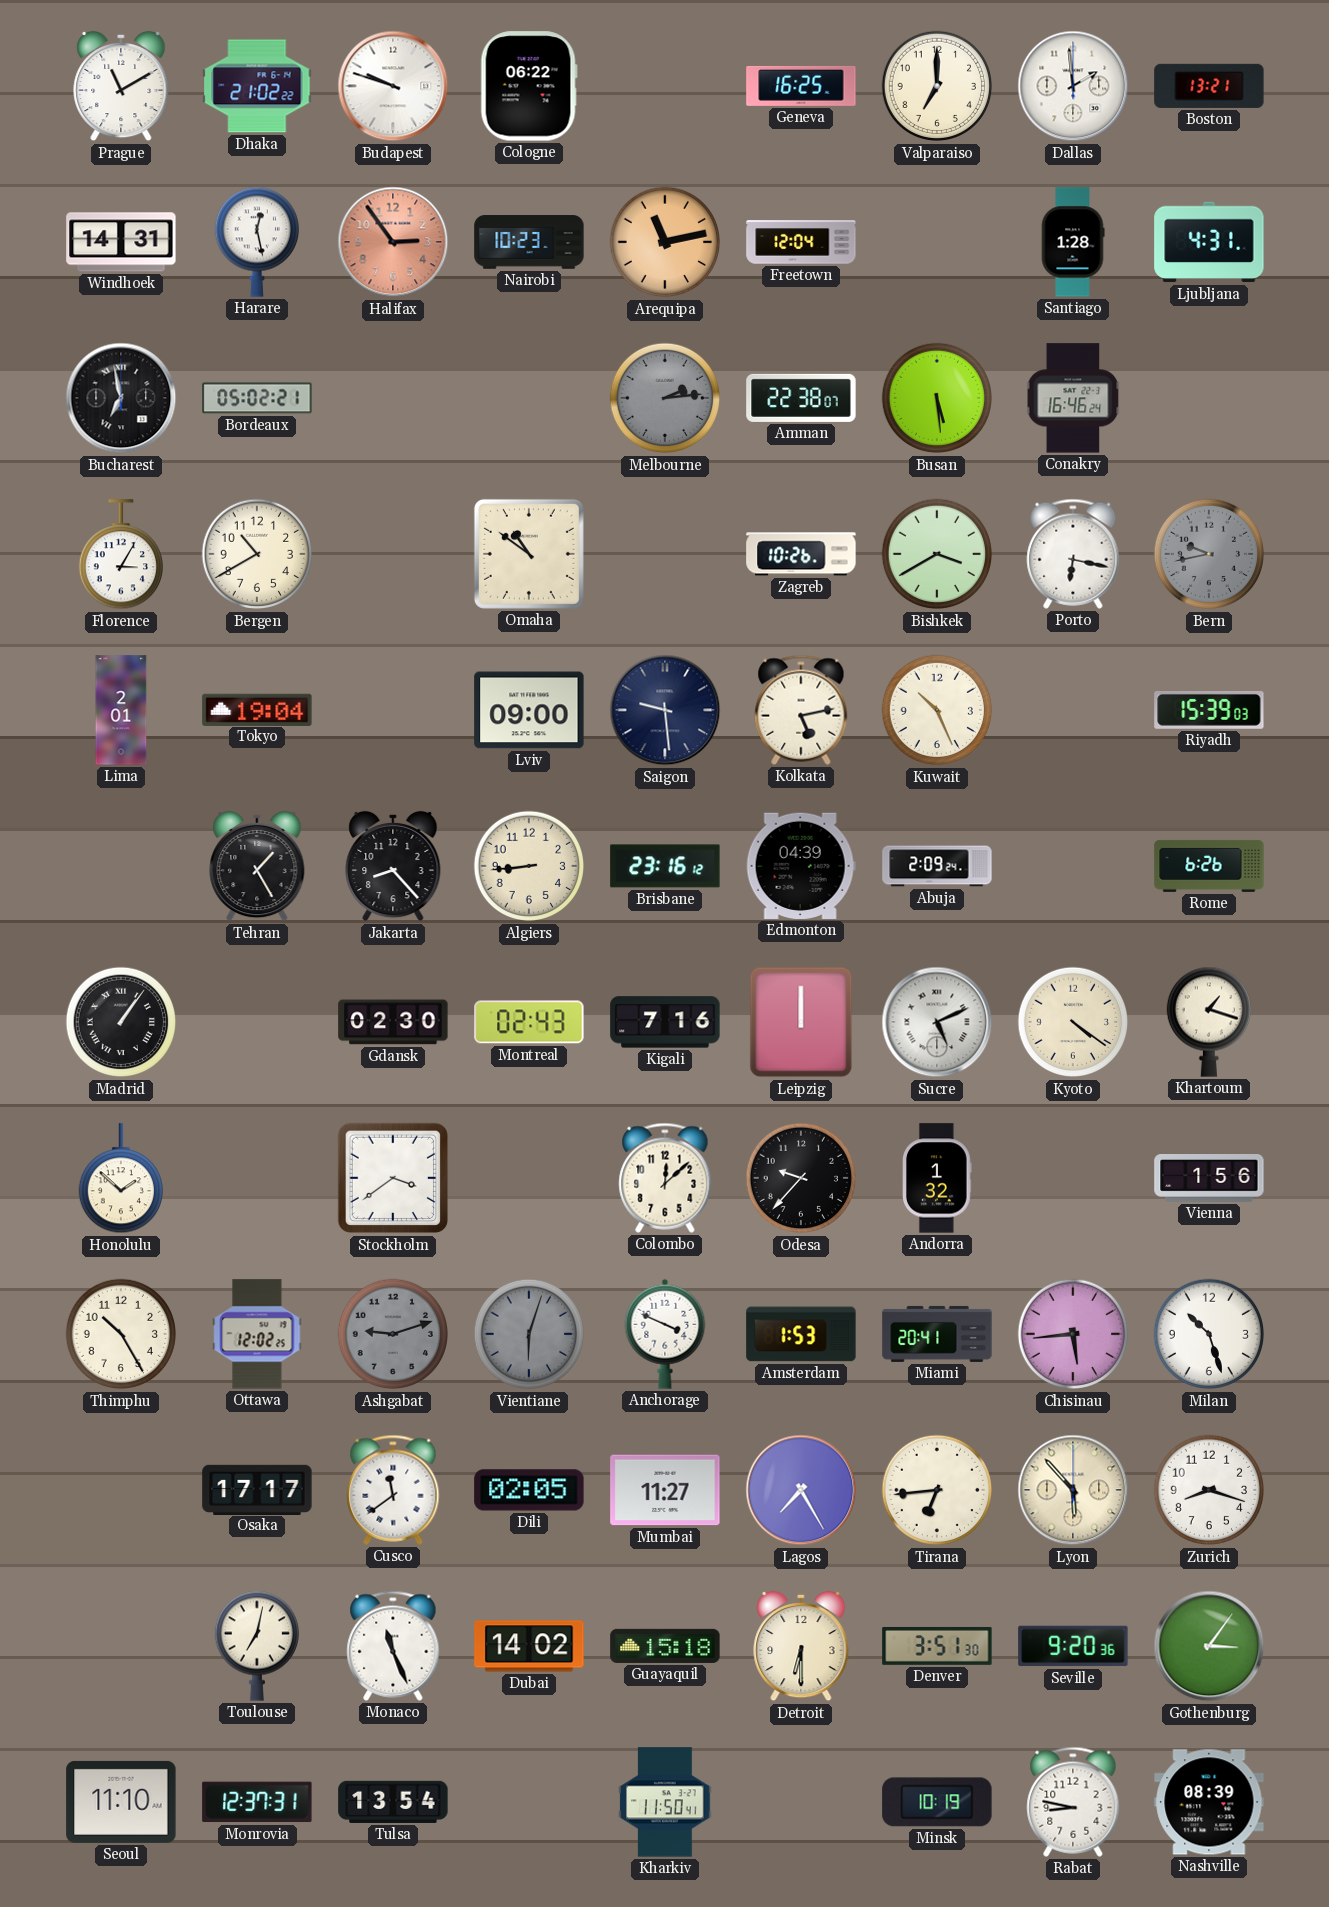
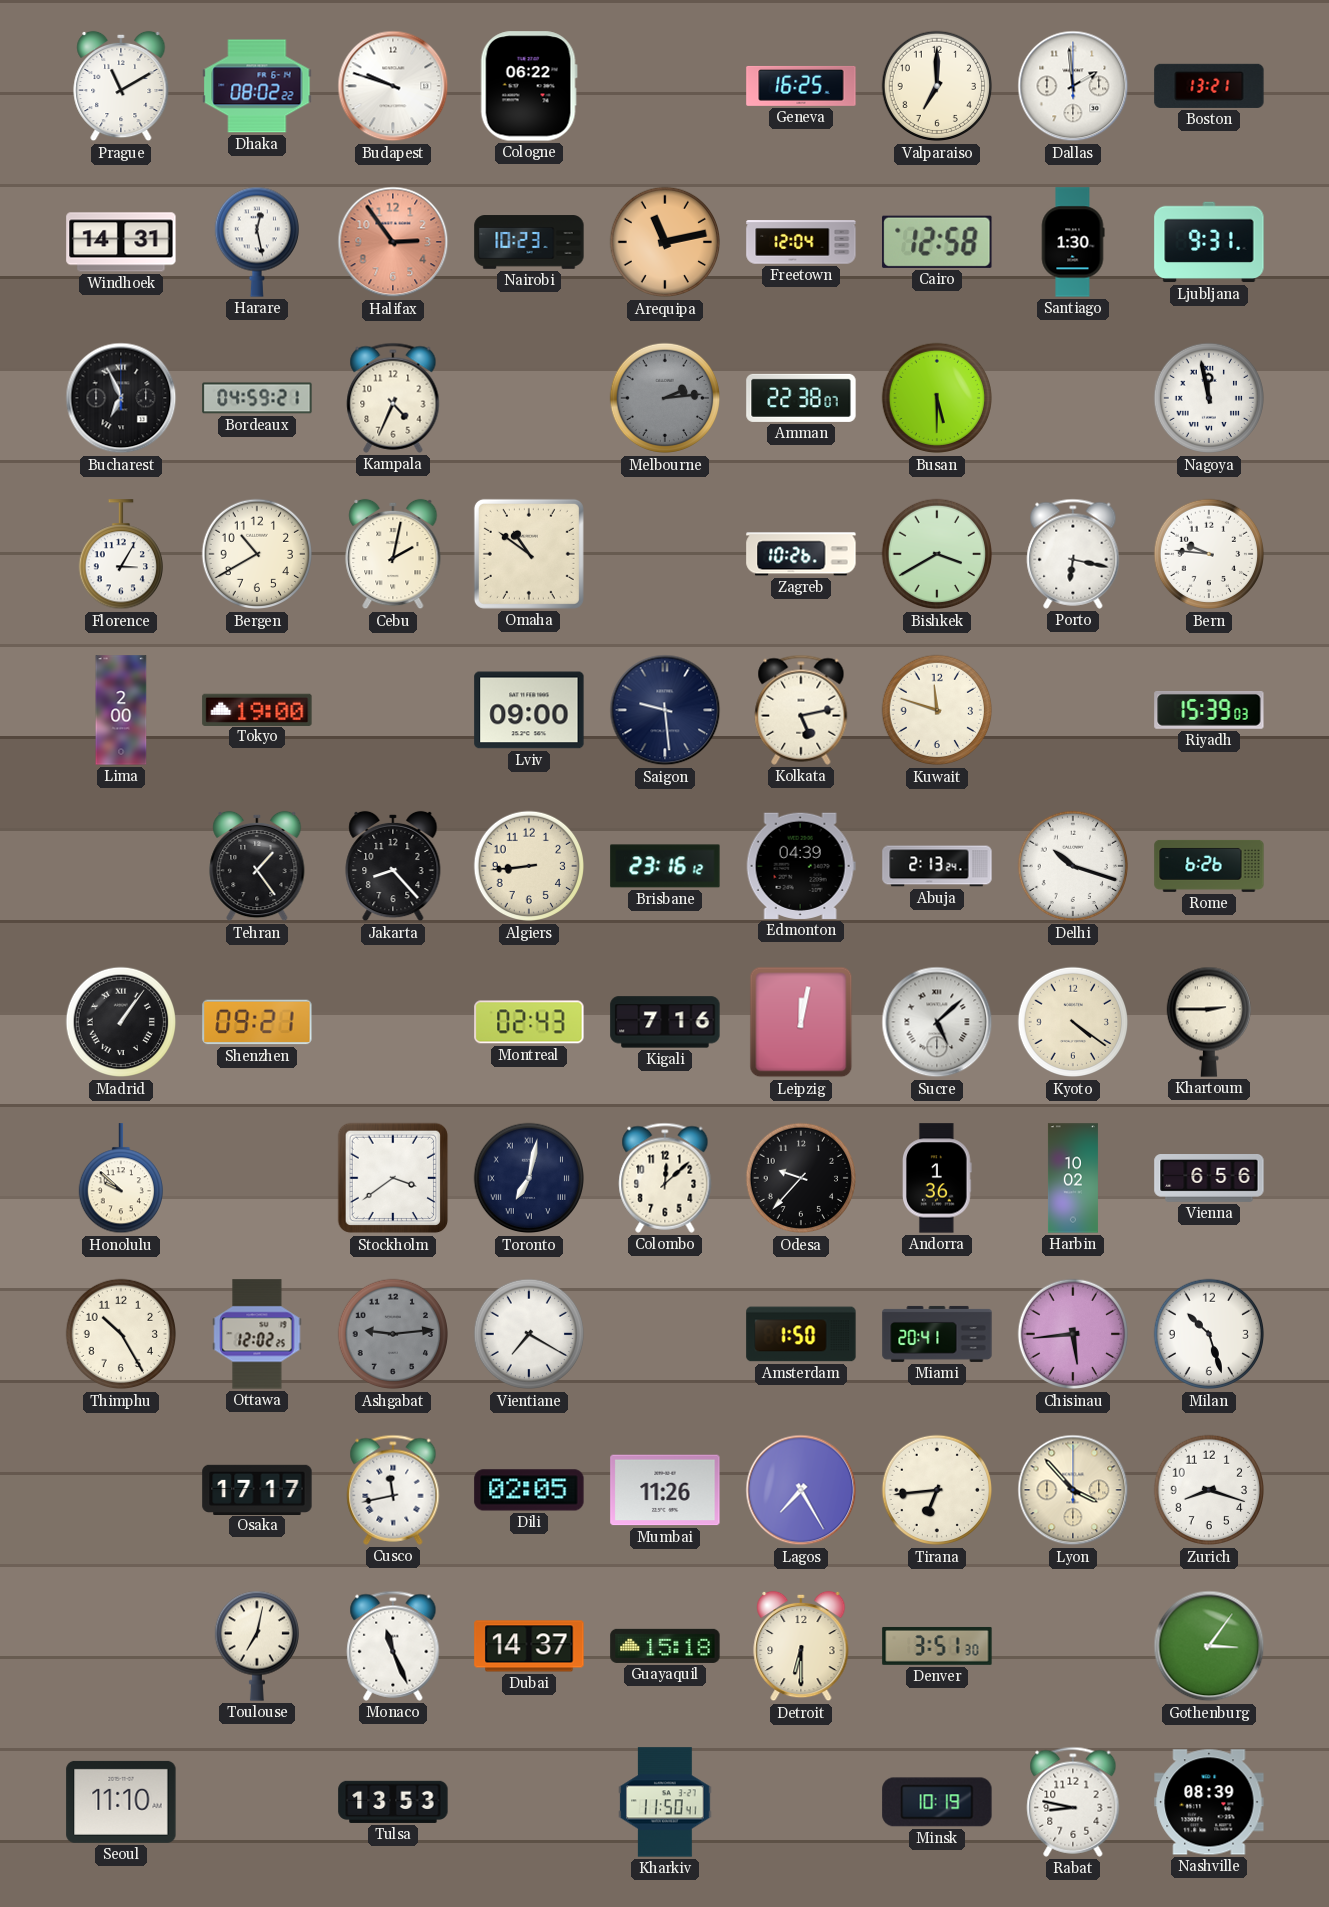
Dhaka: 21:02 -> 08:02
Cairo: none -> 12:58
Santiago: 1:28 -> 1:30
Ljubljana: 4:31 -> 9:31
Bucharest: 6:58 -> 6:56
Bordeaux: 05:02 -> 04:59
Kampala: none -> 4:34
Busan: 5:29 -> 5:30
Conakry: 16:46 -> none
Nagoya: none -> 11:58
Cebu: none -> 2:02
Bern: 9:43 -> 9:46
Bern dial: grey -> white
Lima: 2:01 -> 2:00
Tokyo: 19:04 -> 19:00
Kuwait: 10:26 -> 11:48
Tehran: 1:25 -> 1:24
Abuja: 2:09 -> 2:13
Delhi: none -> 10:18
Shenzhen: none -> 09:21
Gdansk: 02:30 -> none
Leipzig: 12:00 -> 12:02
Sucre: 5:11 -> 5:08
Khartoum: 1:18 -> 2:45
Honolulu: 1:52 -> 9:52
Toronto: none -> 7:02
Andorra: 1:32 -> 1:36
Harbin: none -> 10:02
Vienna: 1:56 -> 6:56
Ashgabat: 9:12 -> 9:14
Vientiane: 6:03 -> 7:20
Vientiane dial: grey -> white
Anchorage: 3:49 -> none
Amsterdam: 1:53 -> 1:50
Cusco: 11:39 -> 11:43
Mumbai: 11:27 -> 11:26
Lyon: 5:53 -> 3:53
Dubai: 14:02 -> 14:37
Seville: 9:20 -> none
Monrovia: 12:37 -> none
Tulsa: 13:54 -> 13:53
